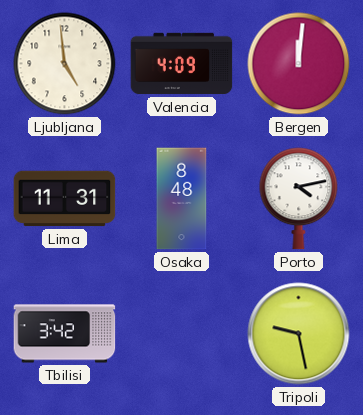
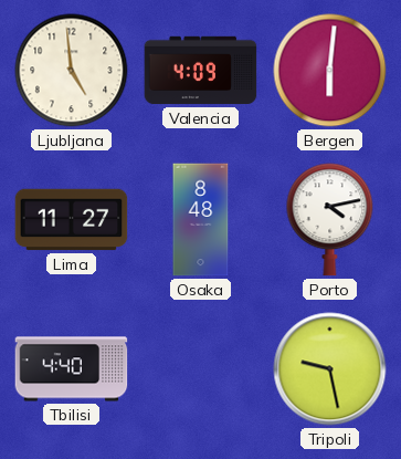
Bergen: 12:01 -> 6:01
Lima: 11:31 -> 11:27
Tbilisi: 3:42 -> 4:40
